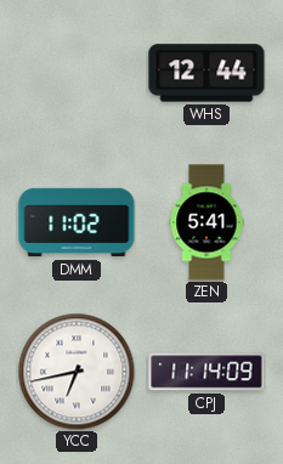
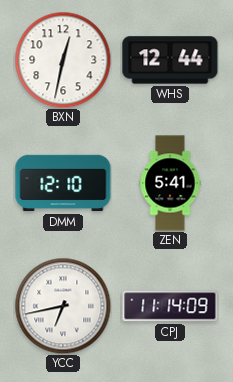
BXN: none -> 12:32
DMM: 11:02 -> 12:10
